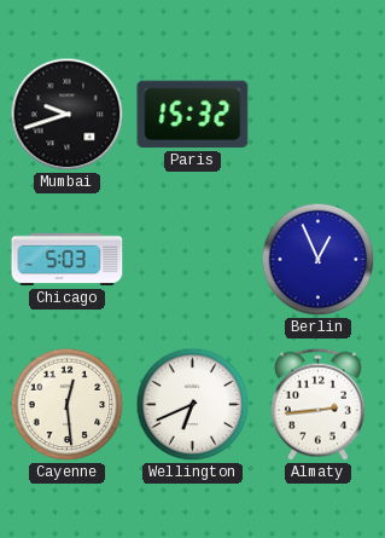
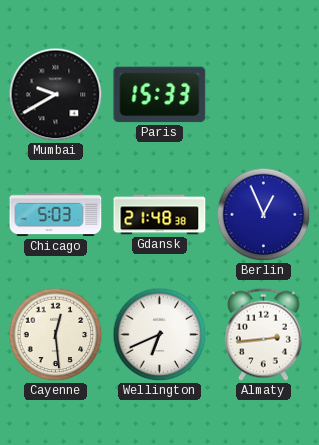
Mumbai: 9:42 -> 9:40
Paris: 15:32 -> 15:33
Gdansk: none -> 21:48
